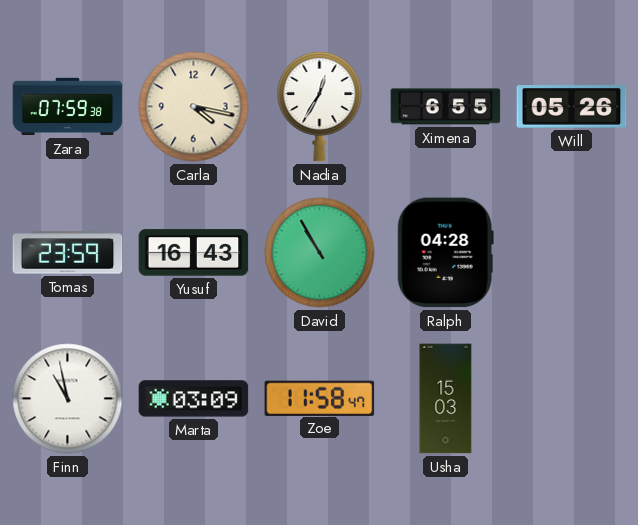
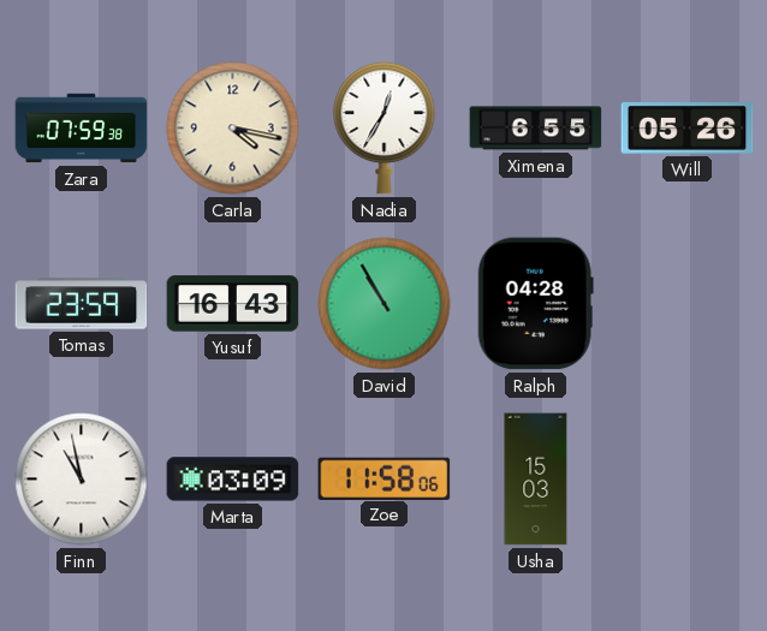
Zoe: 11:58:47 -> 11:58:06
